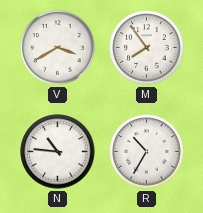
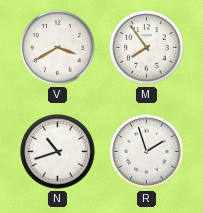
N: 10:46 -> 10:42
R: 10:35 -> 1:57
